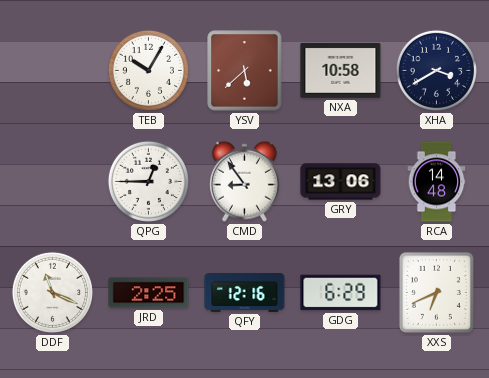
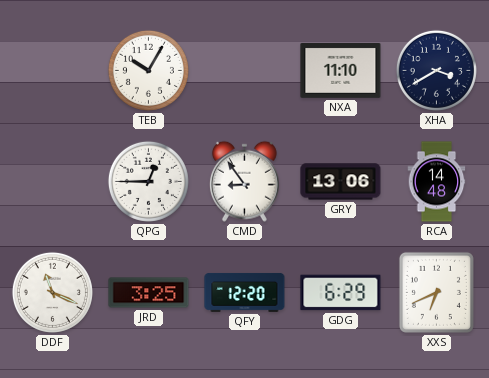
YSV: 5:38 -> none
NXA: 10:58 -> 11:10
JRD: 2:25 -> 3:25
QFY: 12:16 -> 12:20
